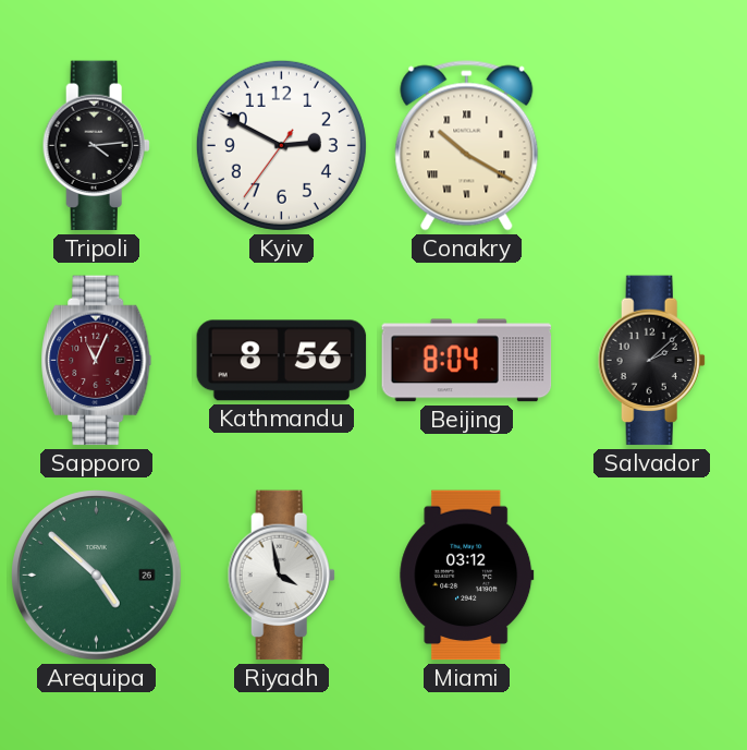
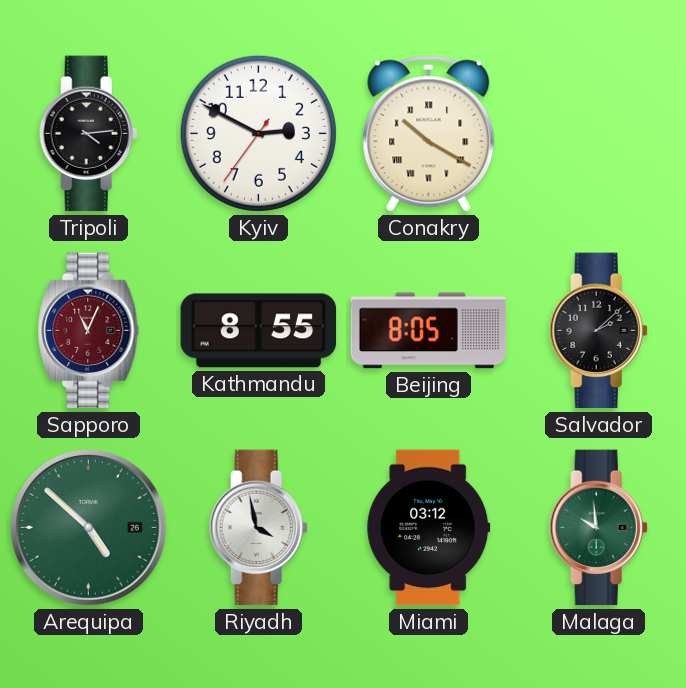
Kathmandu: 8:56 -> 8:55
Beijing: 8:04 -> 8:05
Malaga: none -> 9:59
